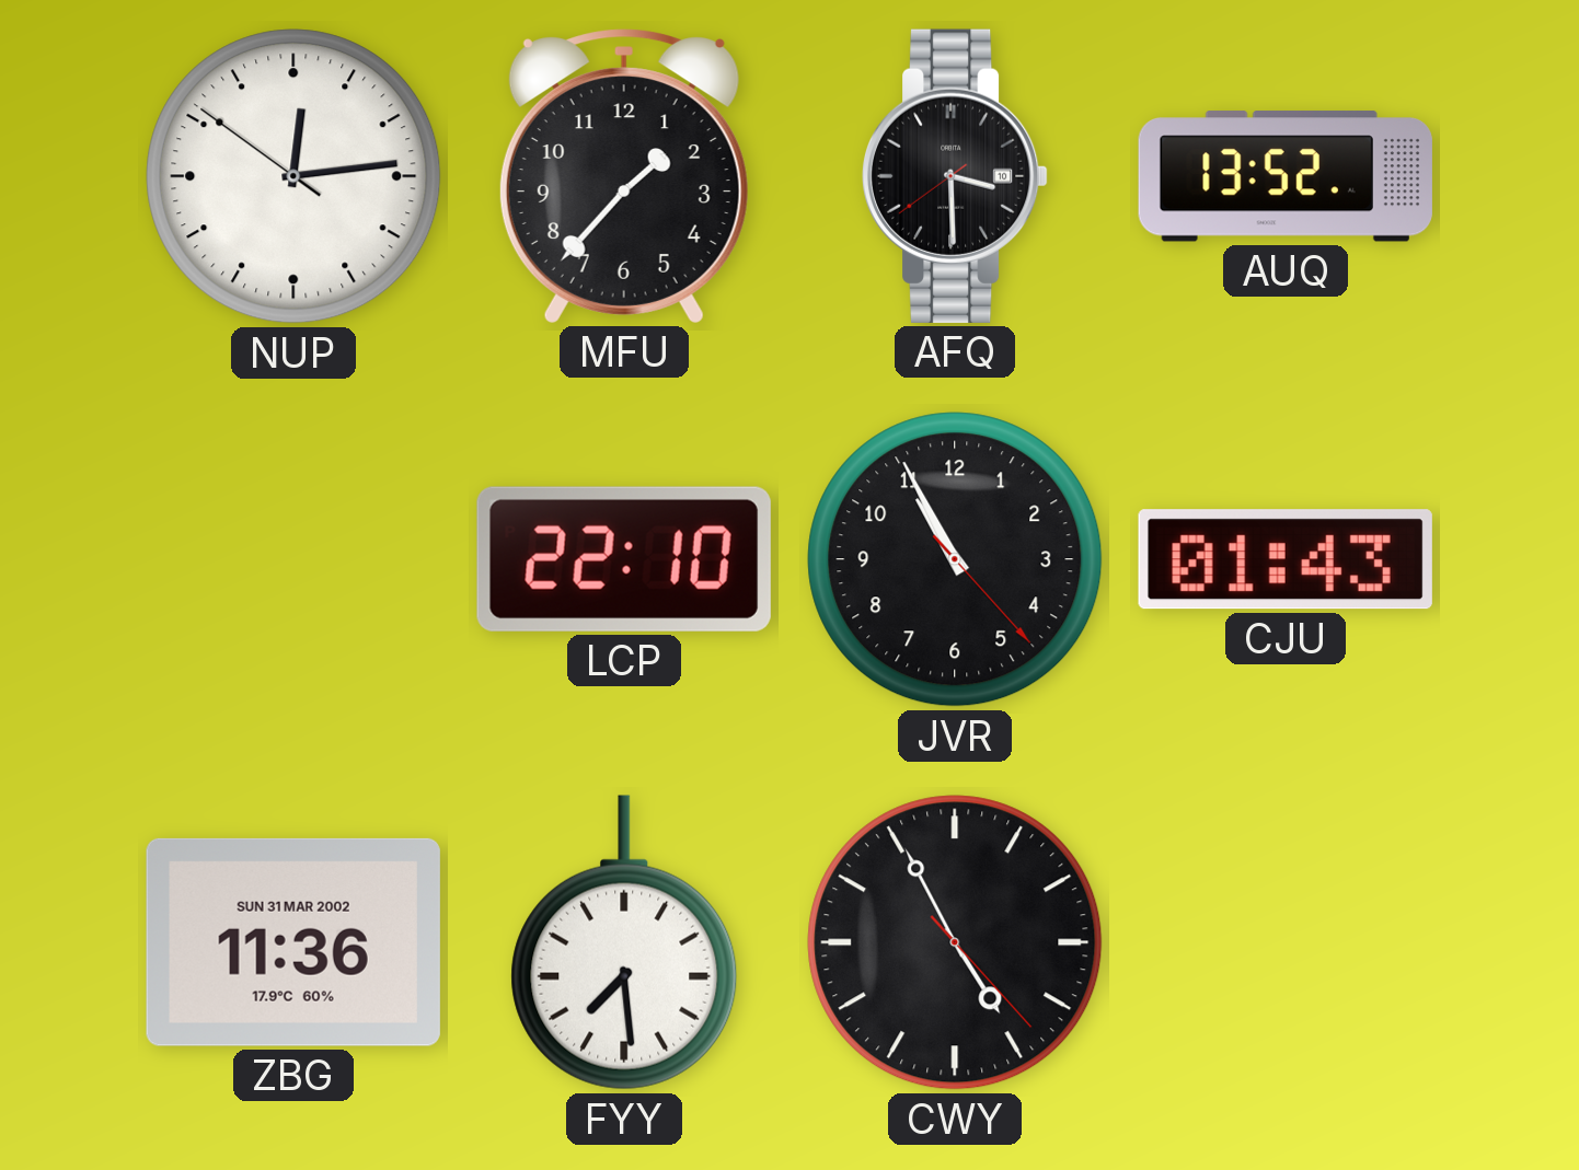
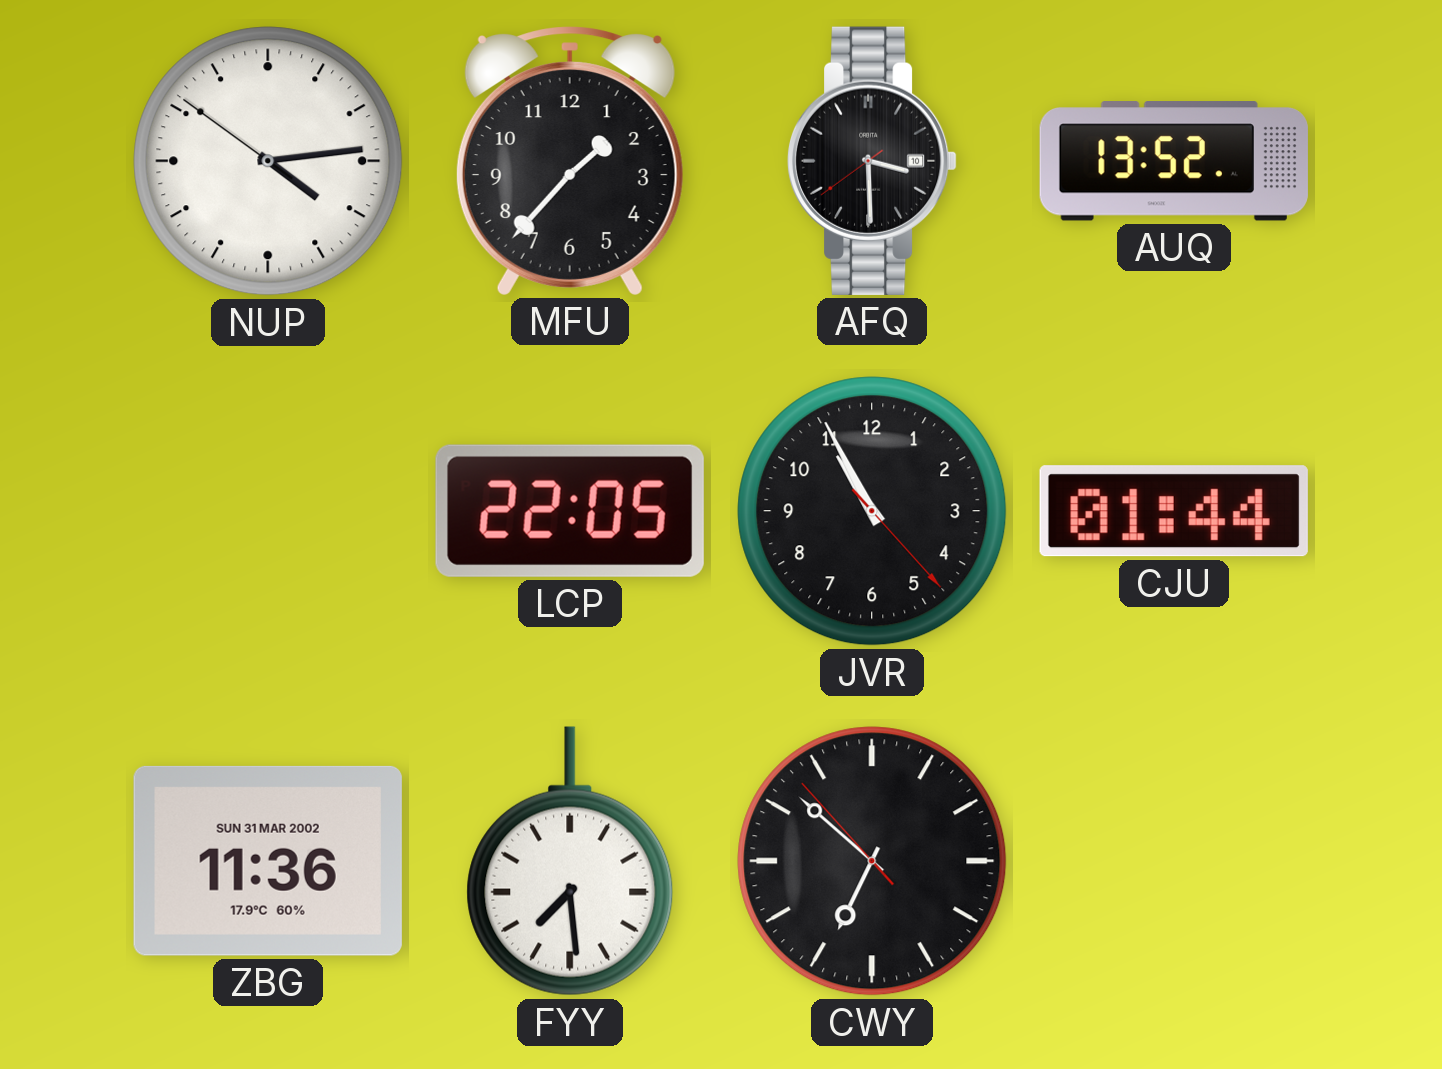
NUP: 12:13 -> 4:13
LCP: 22:10 -> 22:05
CJU: 01:43 -> 01:44
CWY: 4:55 -> 6:51
